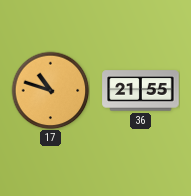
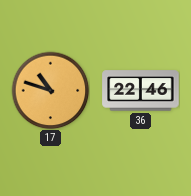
36: 21:55 -> 22:46
